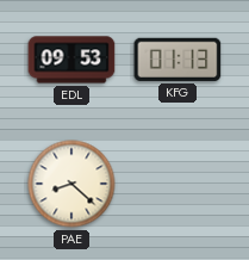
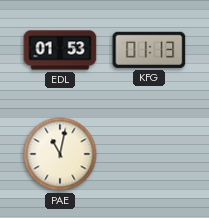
EDL: 09:53 -> 01:53
PAE: 8:22 -> 11:02
